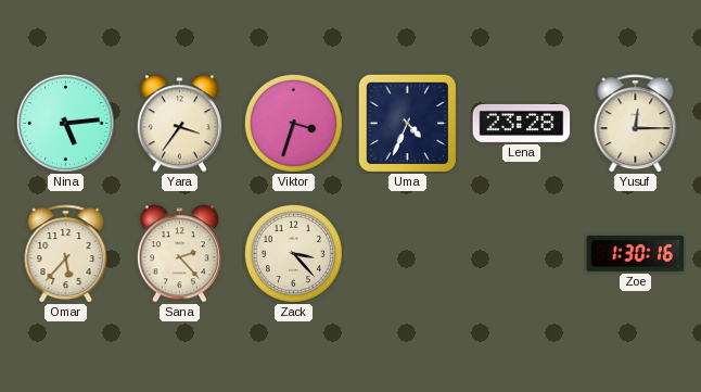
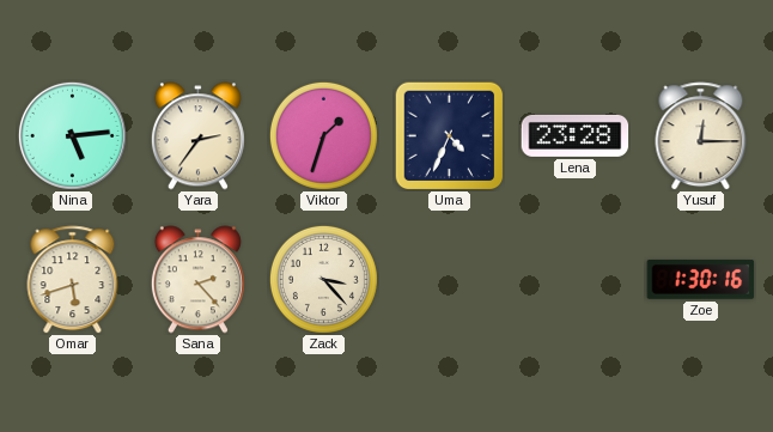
Yara: 3:36 -> 2:36
Viktor: 3:33 -> 1:33
Omar: 5:37 -> 5:42
